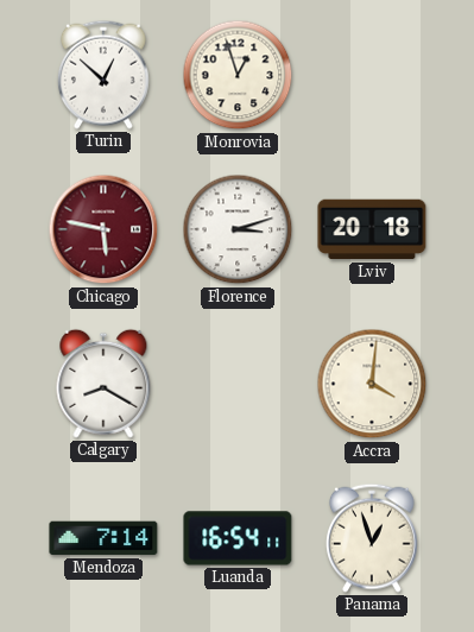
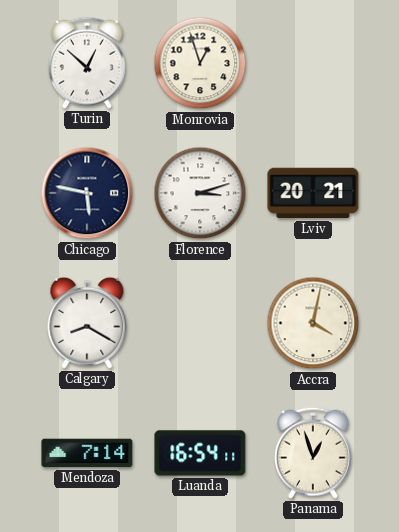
Chicago dial: burgundy -> navy
Lviv: 20:18 -> 20:21
Accra: 4:01 -> 4:02
